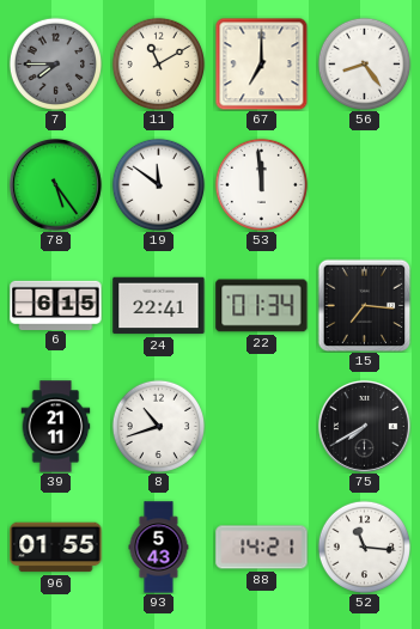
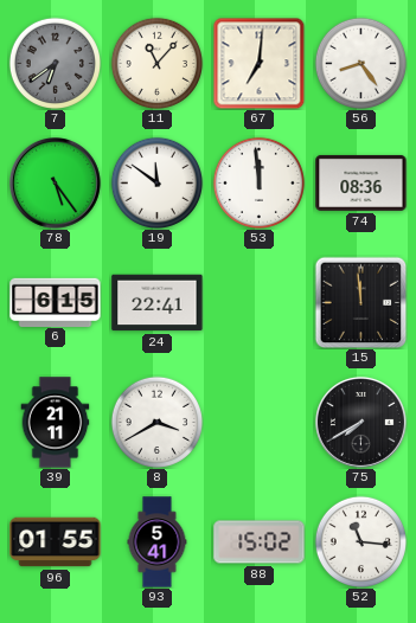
7: 7:45 -> 6:39
11: 11:10 -> 11:07
67: 7:00 -> 7:01
74: none -> 08:36
22: 01:34 -> none
15: 7:16 -> 11:59
8: 10:42 -> 3:40
93: 5:43 -> 5:41
88: 14:21 -> 15:02
